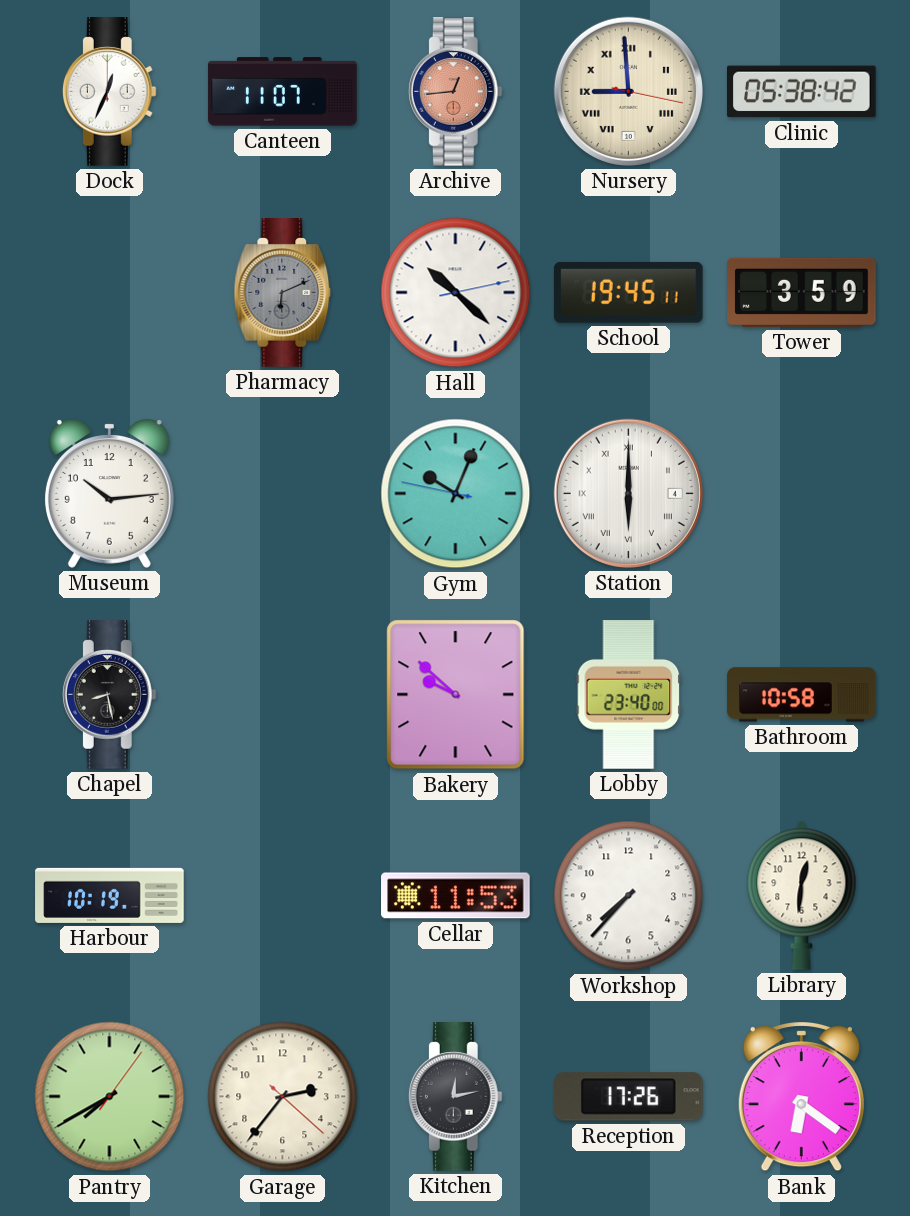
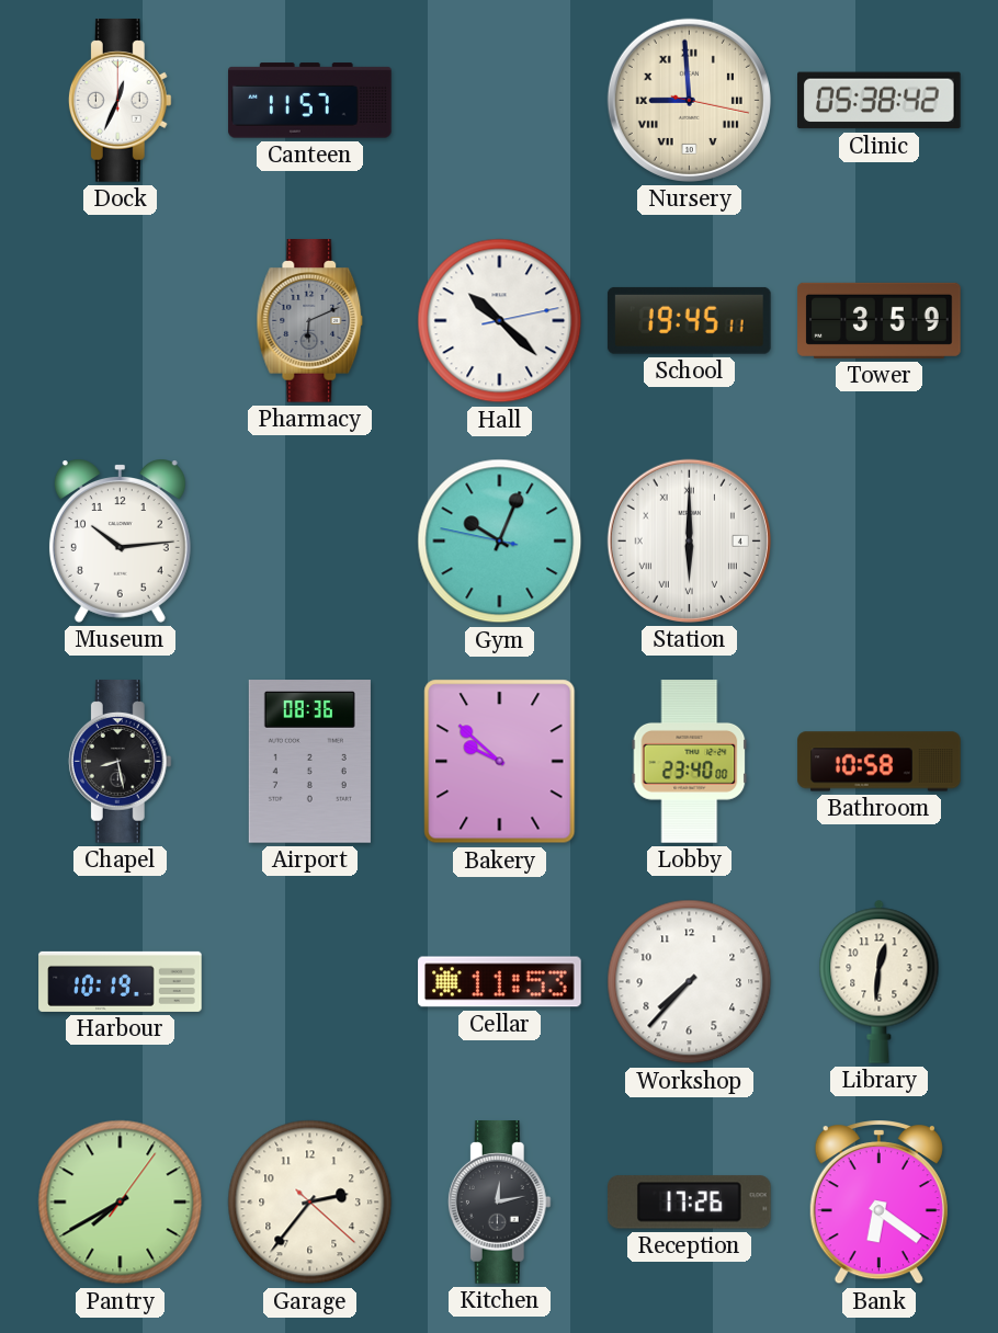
Canteen: 11:07 -> 11:57
Archive: 12:44 -> none
Airport: none -> 08:36
